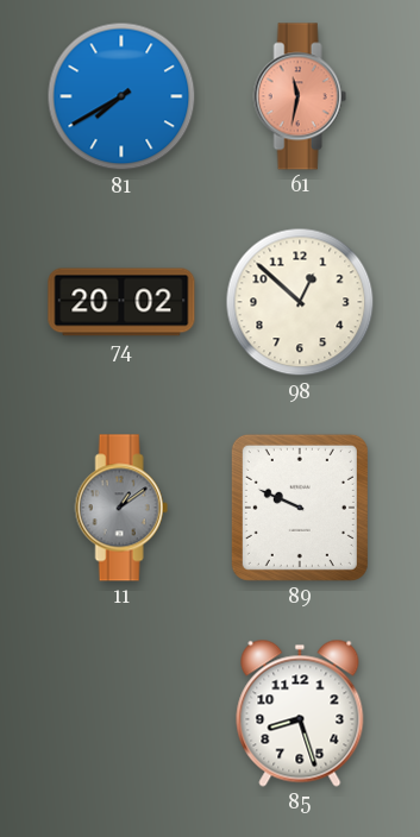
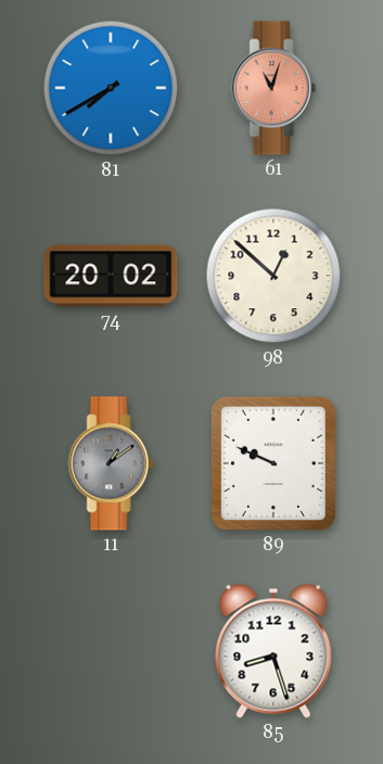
61: 11:32 -> 11:03
